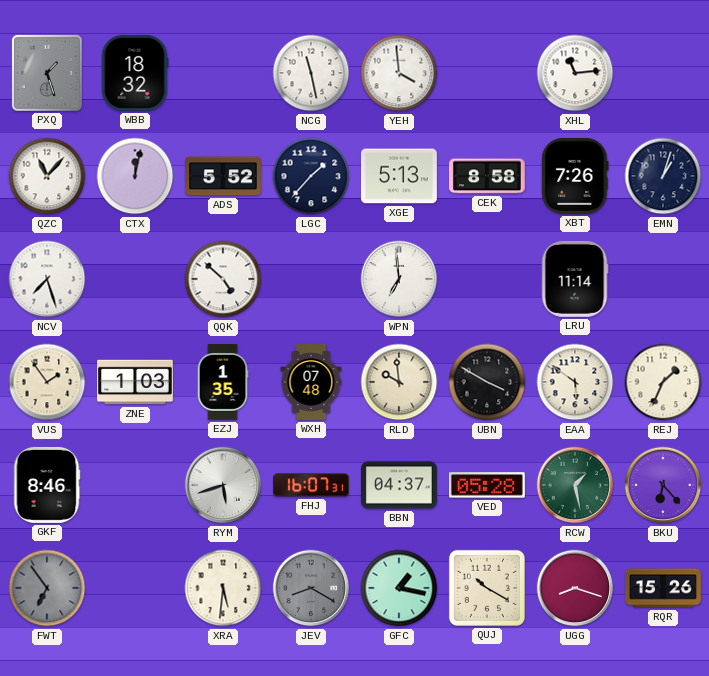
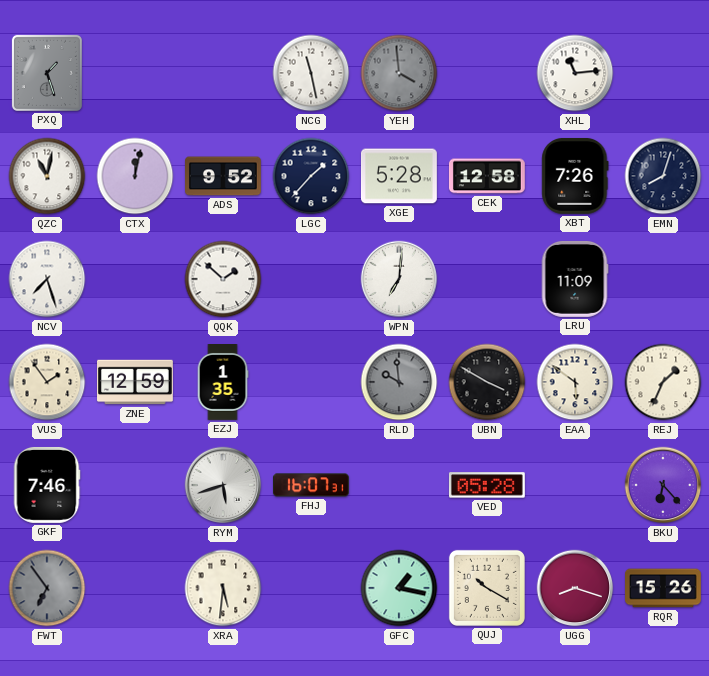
WBB: 18:32 -> none
YEH dial: white -> grey
QZC: 11:07 -> 11:02
ADS: 5:52 -> 9:52
XGE: 5:13 -> 5:28
CEK: 8:58 -> 12:58
EMN: 1:03 -> 8:03
QQK: 4:52 -> 1:52
WPN: 6:59 -> 7:01
LRU: 11:14 -> 11:09
ZNE: 1:03 -> 12:59
WXH: 07:48 -> none
RLD dial: cream -> grey
GKF: 8:46 -> 7:46
BBN: 04:37 -> none
RCW: 1:28 -> none
JEV: 8:20 -> none
